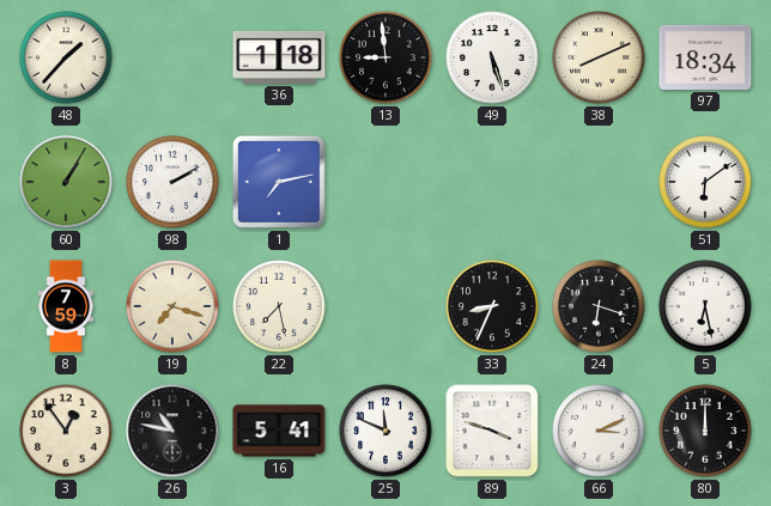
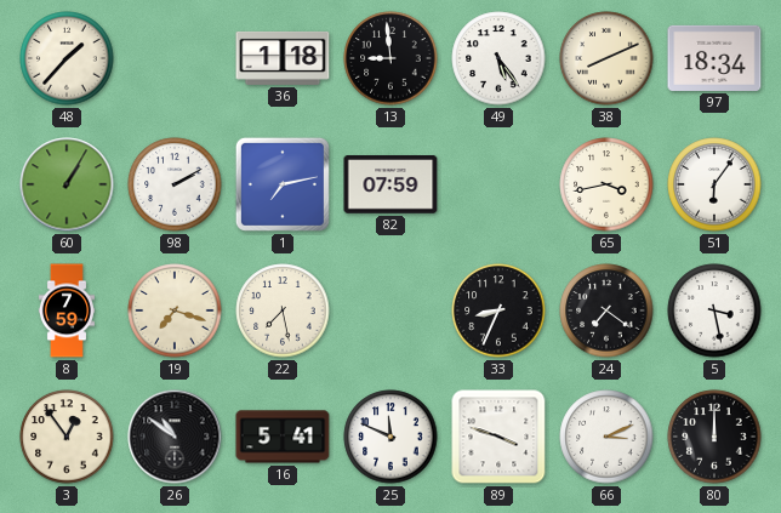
49: 5:27 -> 5:24
82: none -> 07:59
65: none -> 3:43
51: 6:09 -> 6:06
24: 6:18 -> 7:21
5: 6:28 -> 3:28
26: 10:47 -> 10:51
